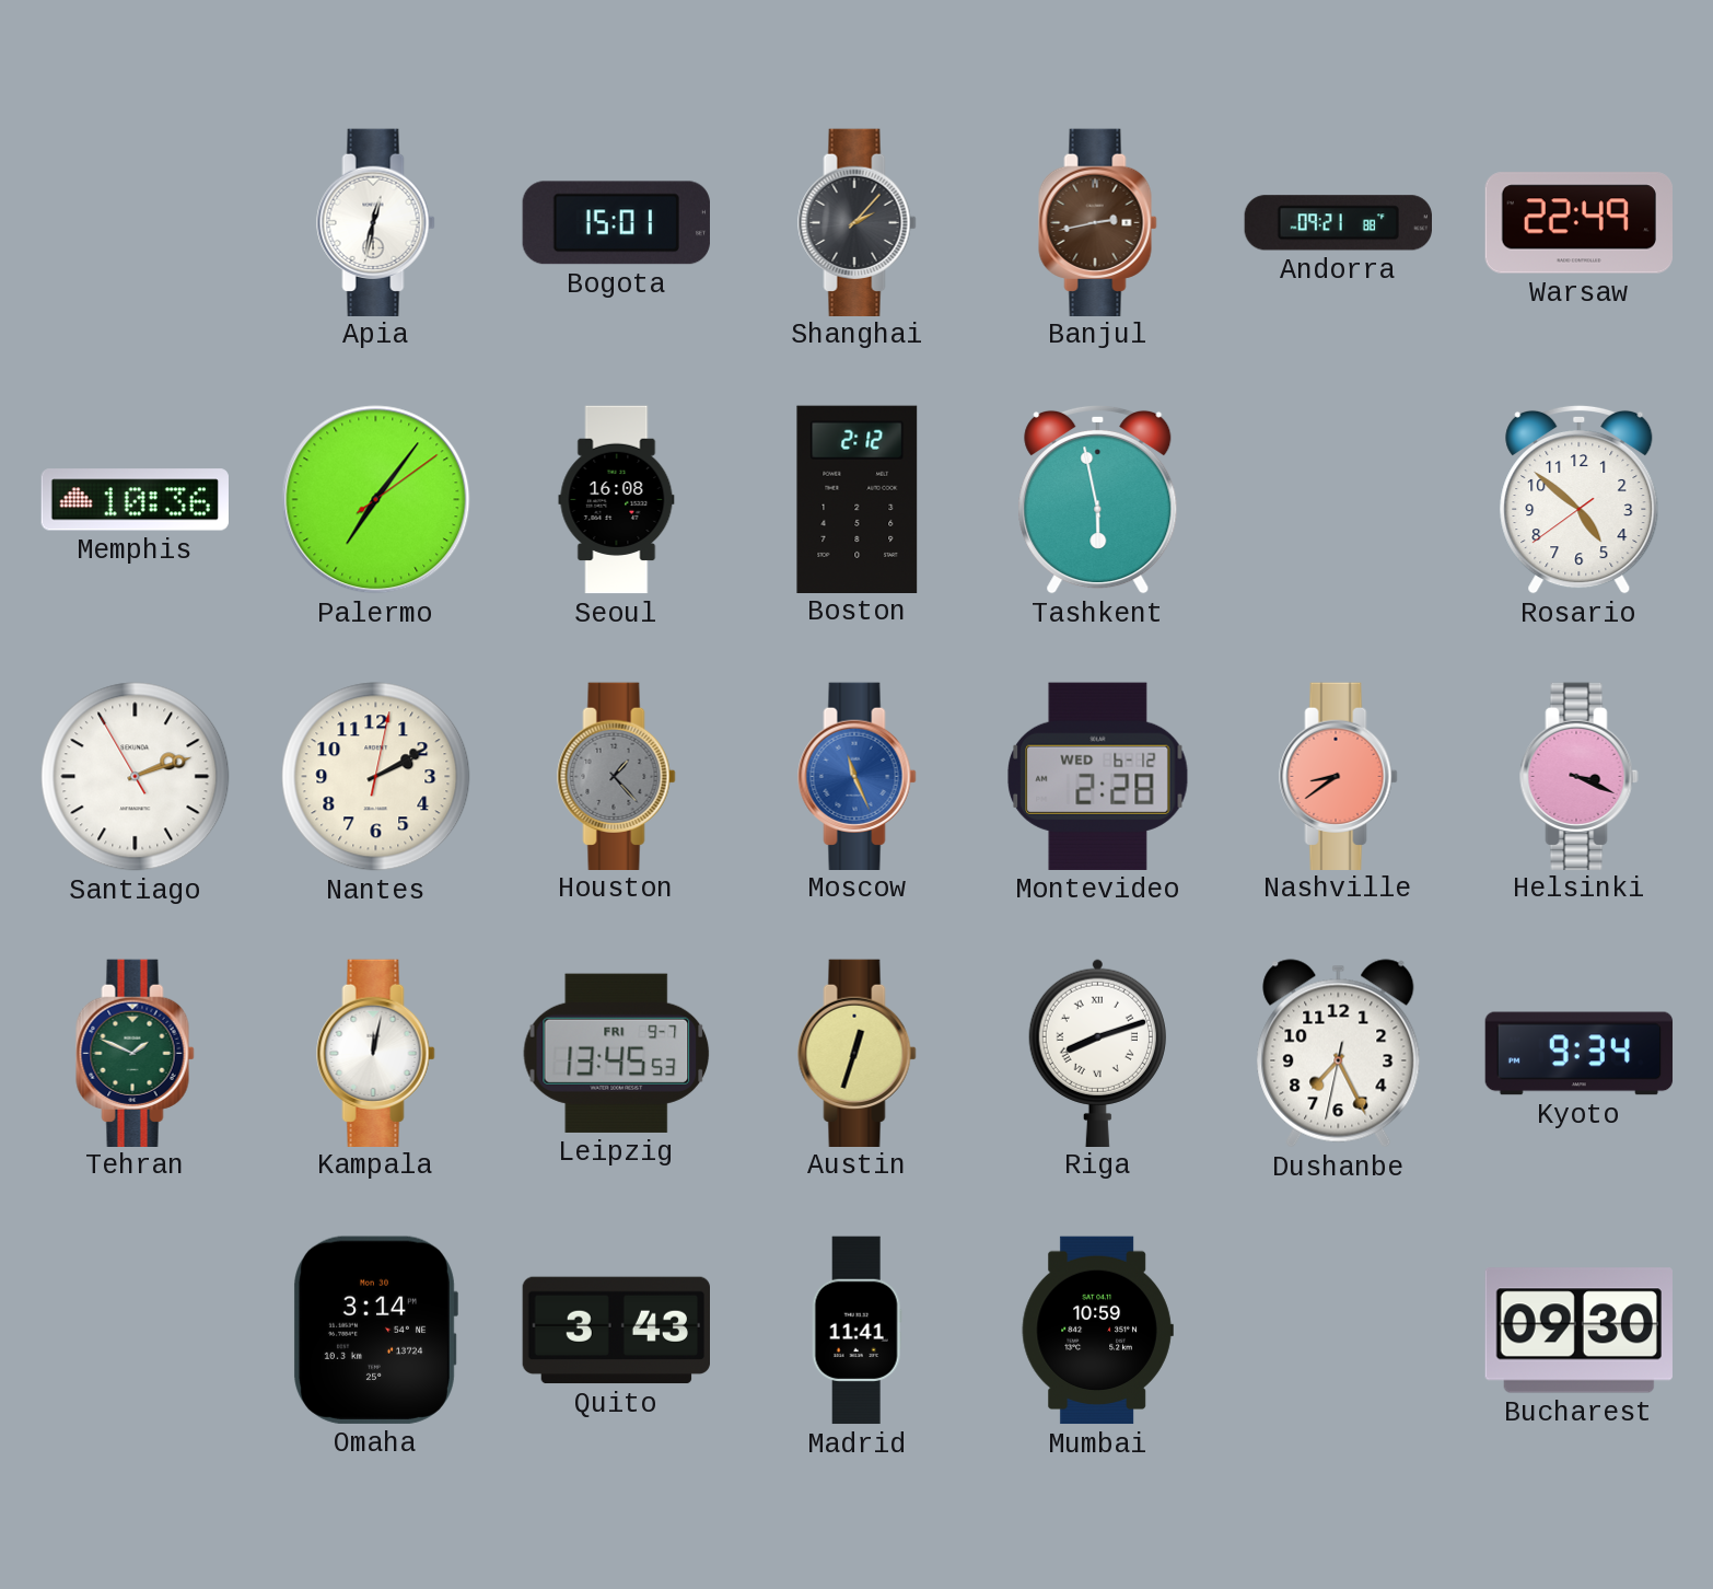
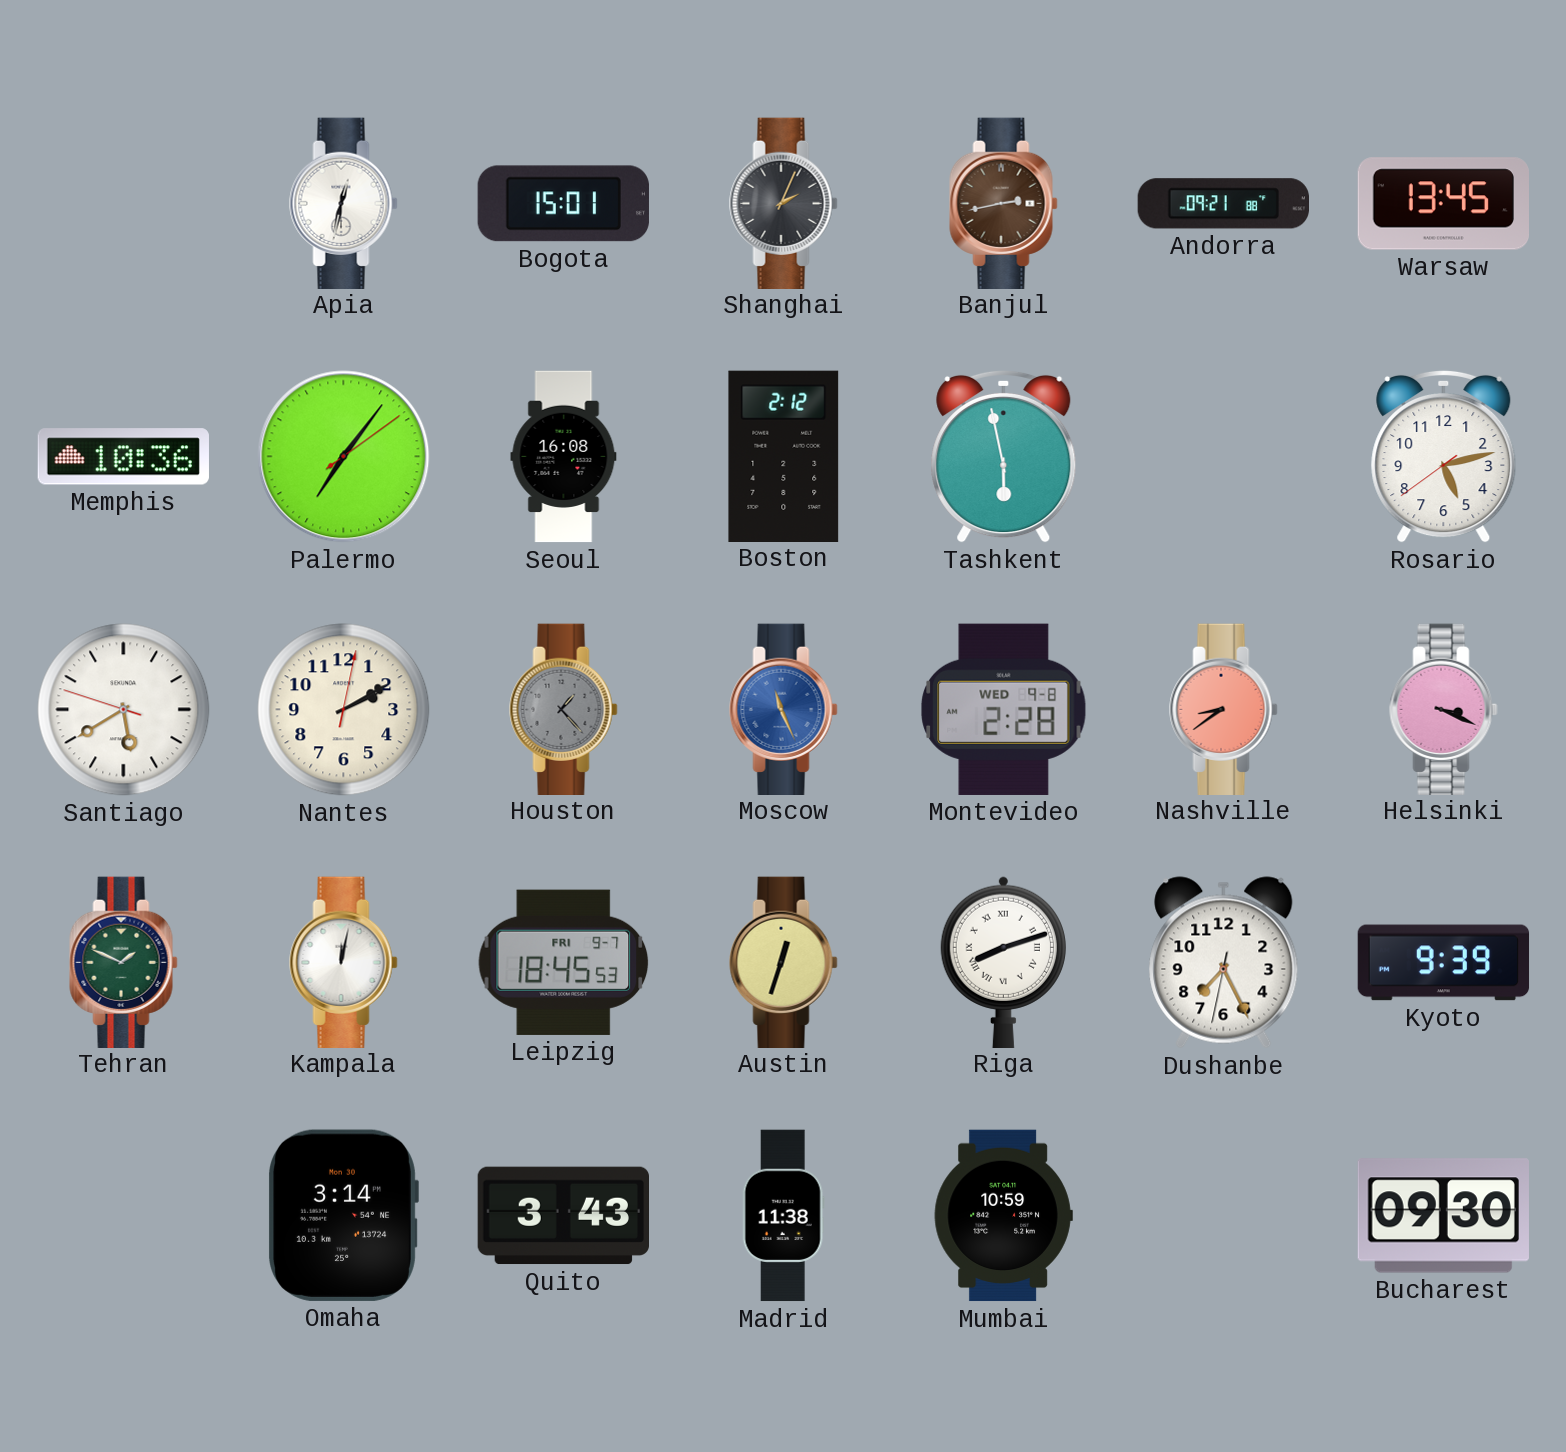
Shanghai: 2:07 -> 2:04
Warsaw: 22:49 -> 13:45
Rosario: 4:51 -> 5:12
Santiago: 2:11 -> 5:39
Montevideo date: WED 6-12 -> WED 9-8
Leipzig: 13:45 -> 18:45
Kyoto: 9:34 -> 9:39
Madrid: 11:41 -> 11:38
